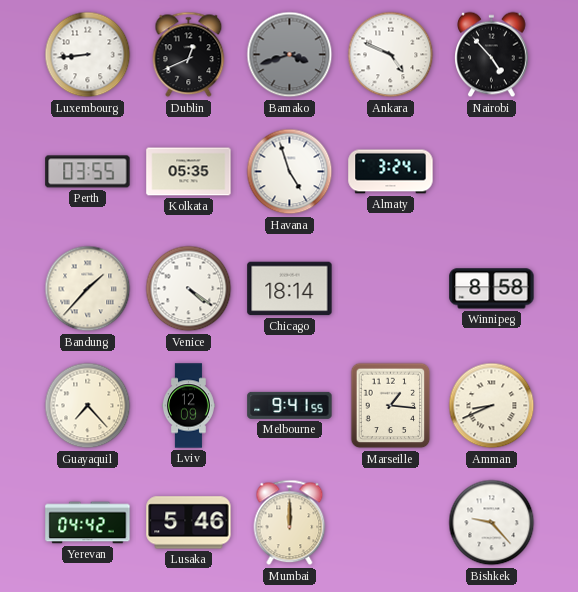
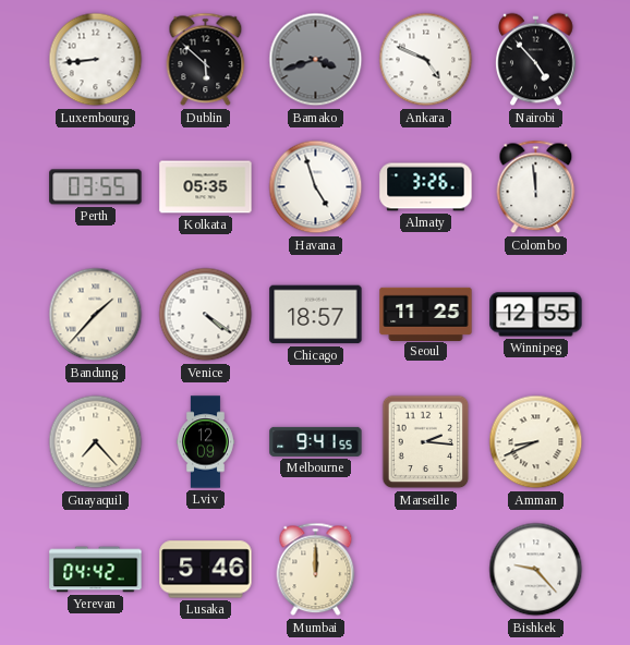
Dublin: 12:41 -> 5:52
Almaty: 3:24 -> 3:26
Colombo: none -> 11:59
Chicago: 18:14 -> 18:57
Seoul: none -> 11:25
Winnipeg: 8:58 -> 12:55
Marseille: 1:16 -> 2:16
